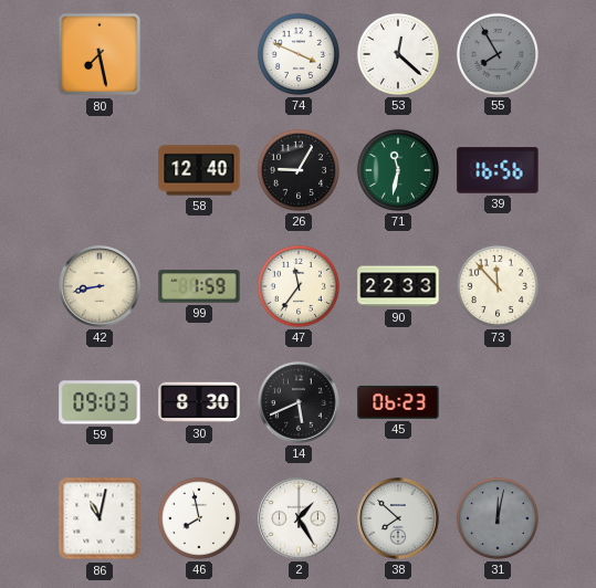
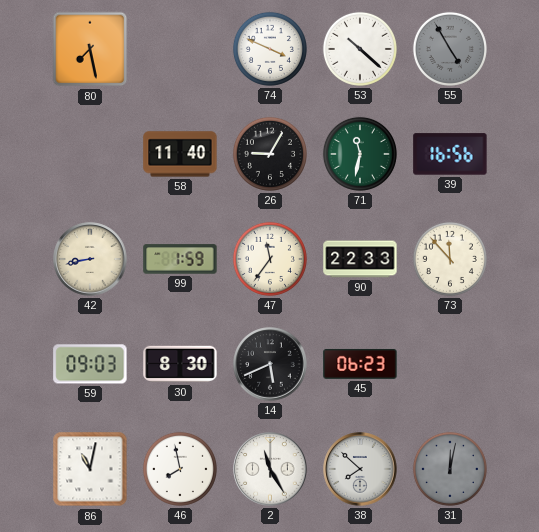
53: 12:22 -> 10:22
55: 7:55 -> 4:55
58: 12:40 -> 11:40
2: 1:25 -> 11:25
